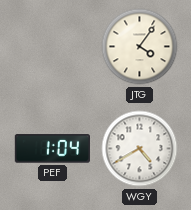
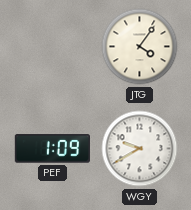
PEF: 1:04 -> 1:09
WGY: 4:40 -> 9:40
